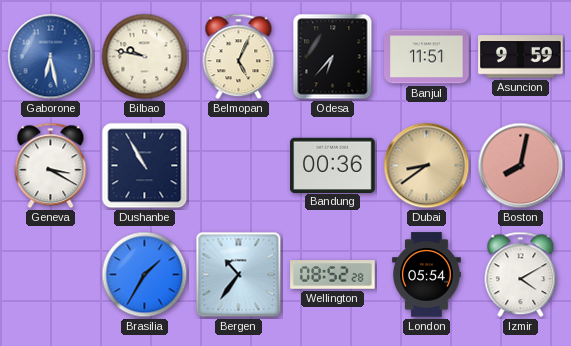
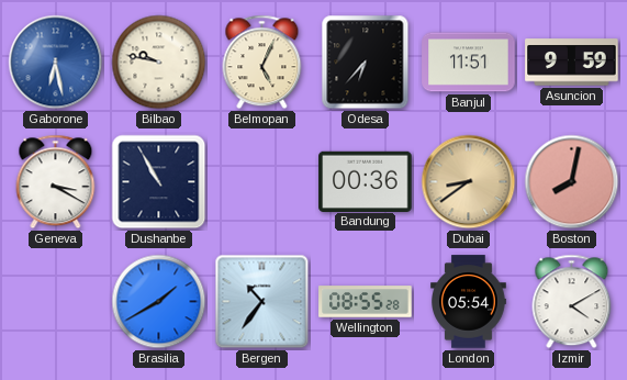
Brasilia: 1:35 -> 1:40
Wellington: 08:52 -> 08:55
